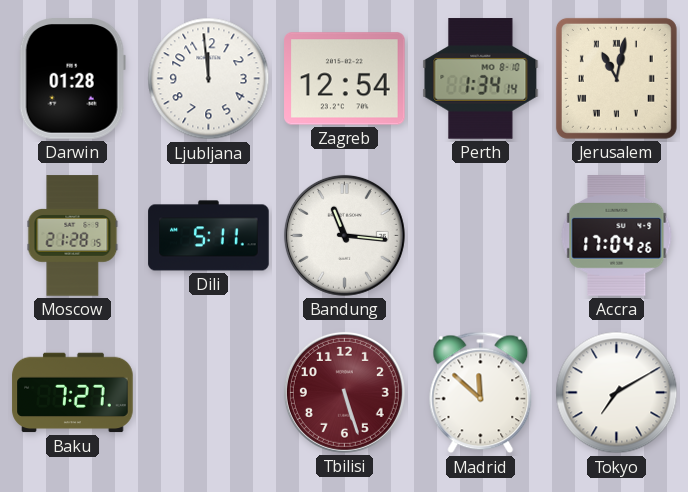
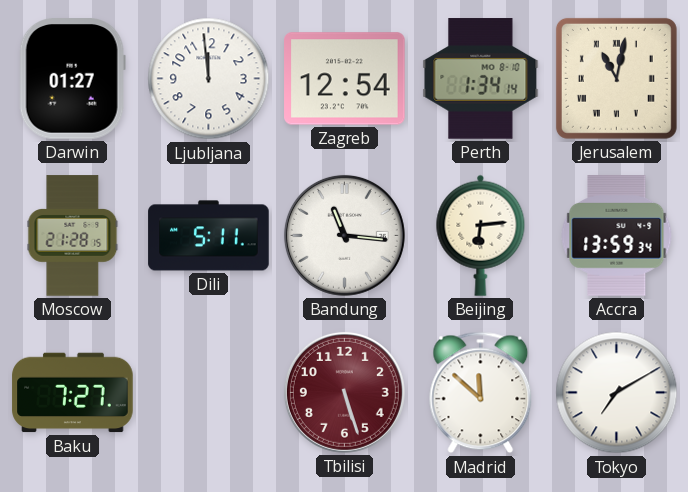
Darwin: 01:28 -> 01:27
Beijing: none -> 6:14
Accra: 17:04 -> 13:59
